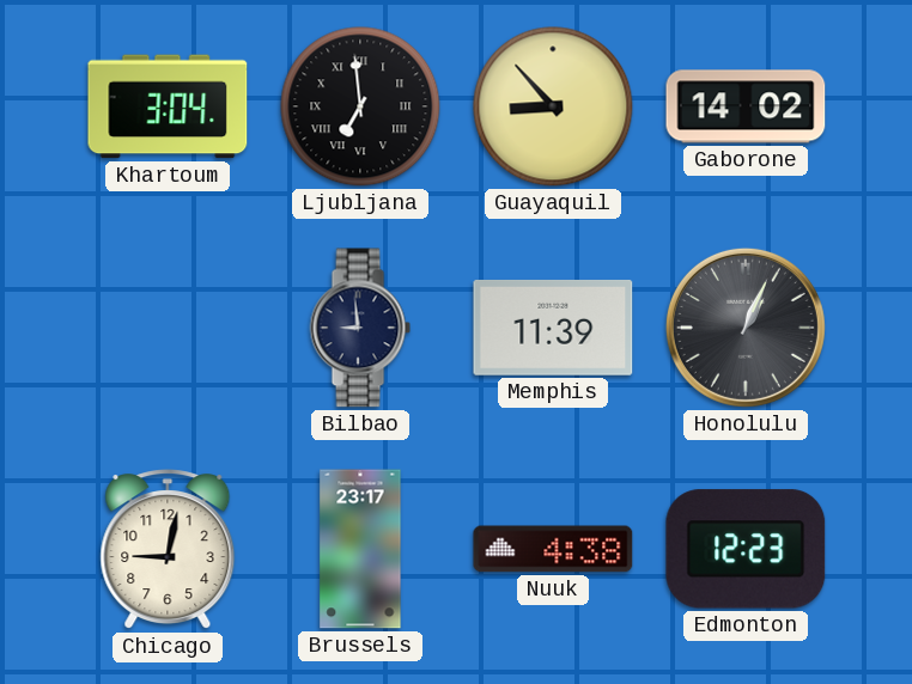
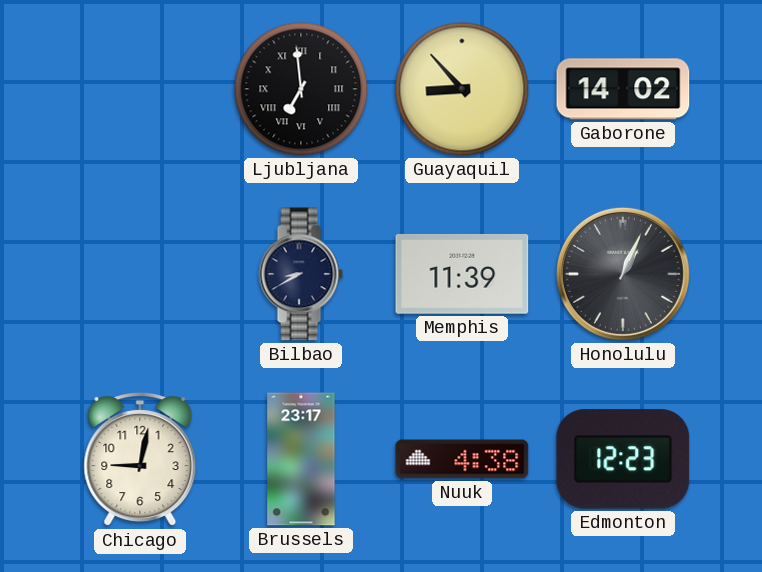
Khartoum: 3:04 -> none
Bilbao: 8:59 -> 8:40
